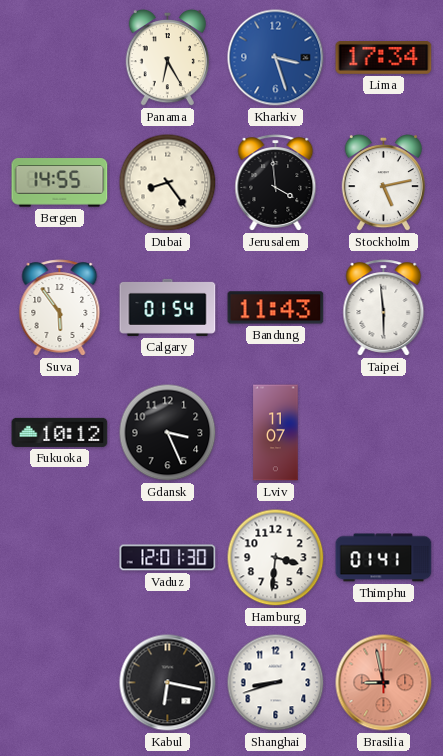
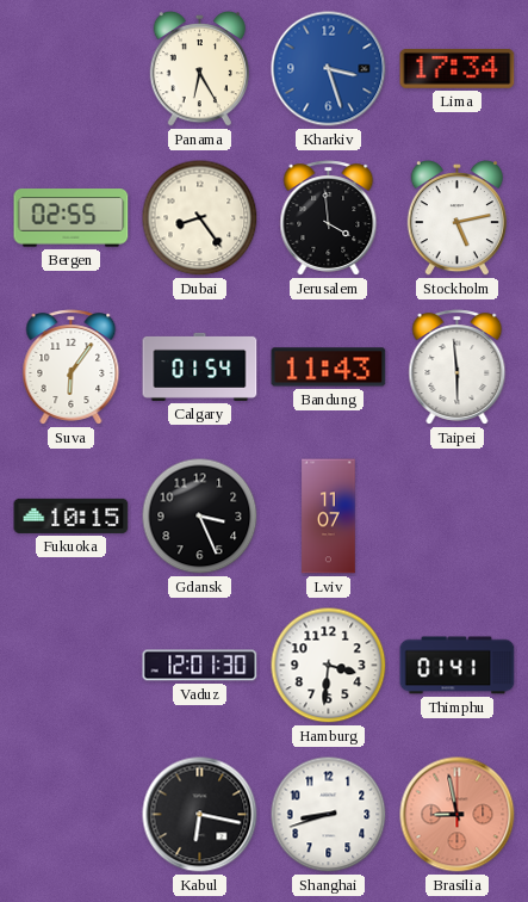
Bergen: 14:55 -> 02:55
Suva: 5:54 -> 6:06
Fukuoka: 10:12 -> 10:15
